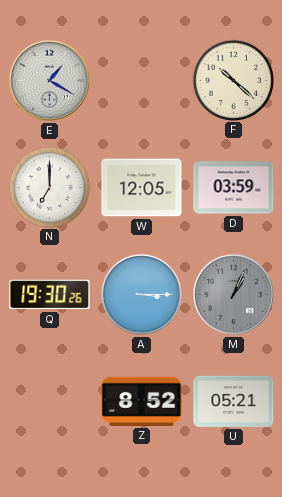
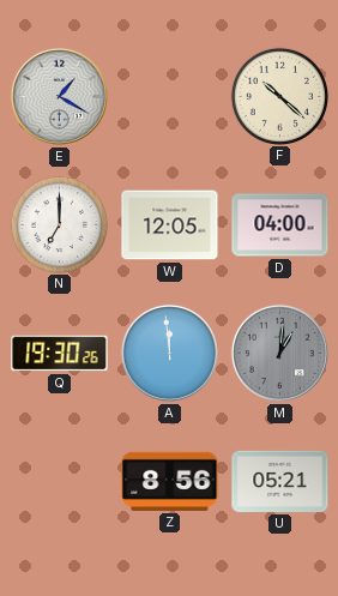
D: 03:59 -> 04:00
A: 3:15 -> 11:59
M: 1:04 -> 1:01
Z: 8:52 -> 8:56
